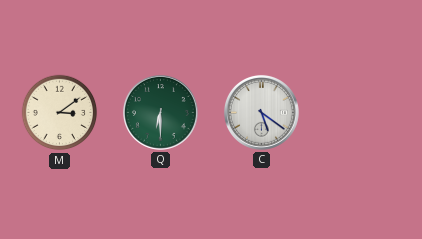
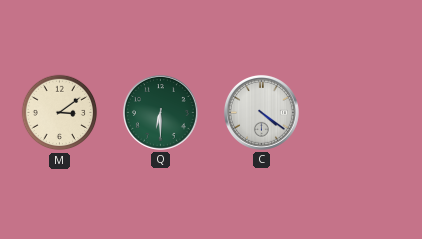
C: 5:21 -> 4:21
